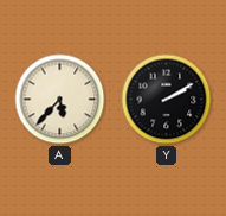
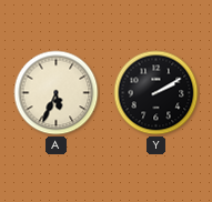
A: 5:37 -> 5:34
